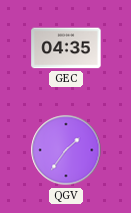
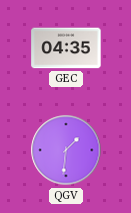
QGV: 1:36 -> 1:31
